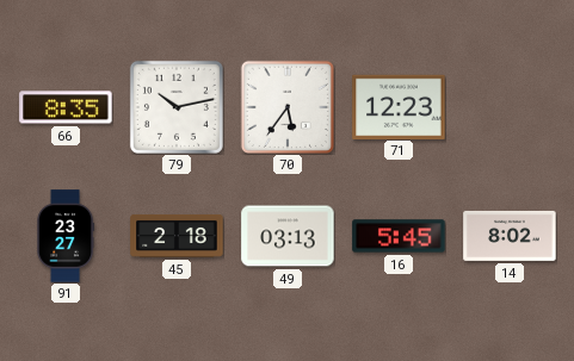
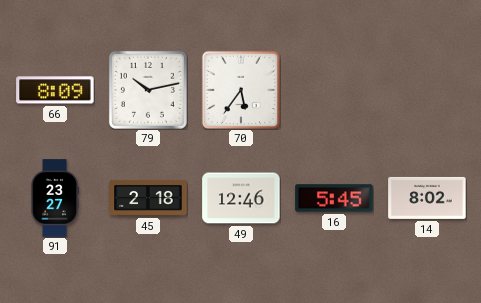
66: 8:35 -> 8:09
71: 12:23 -> none
49: 03:13 -> 12:46
